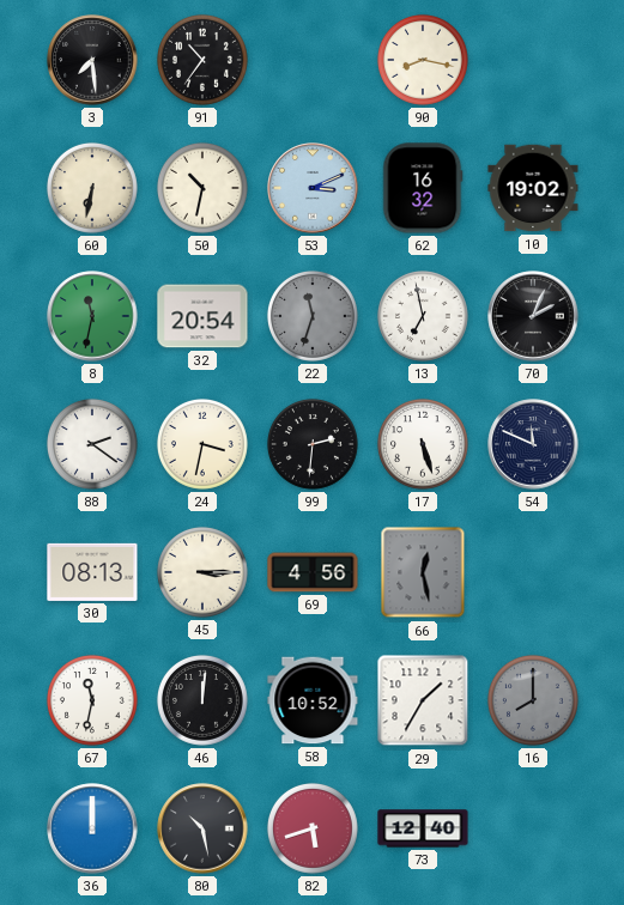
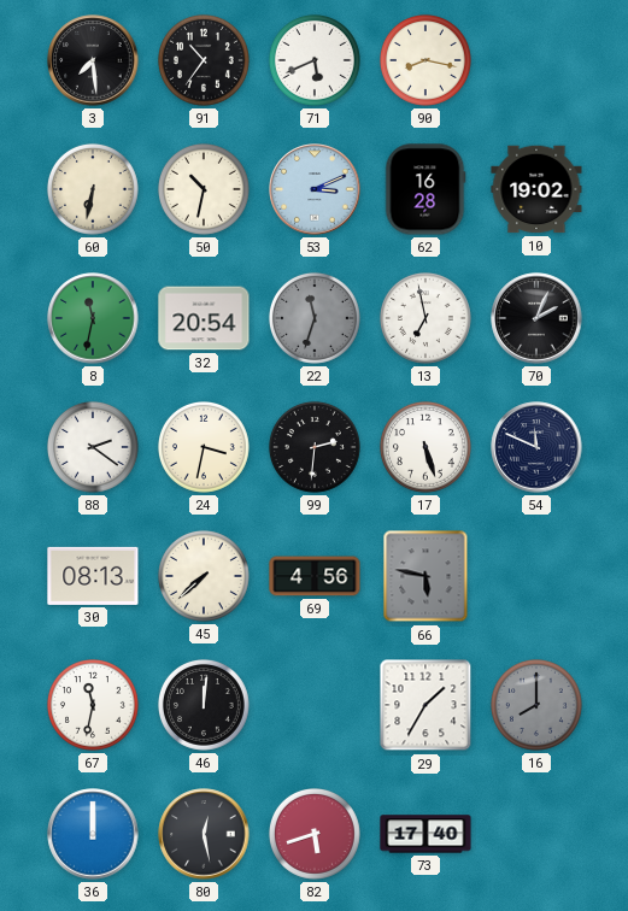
71: none -> 5:41
62: 16:32 -> 16:28
45: 3:15 -> 7:38
66: 12:28 -> 5:47
58: 10:52 -> none
80: 10:28 -> 12:28
73: 12:40 -> 17:40
